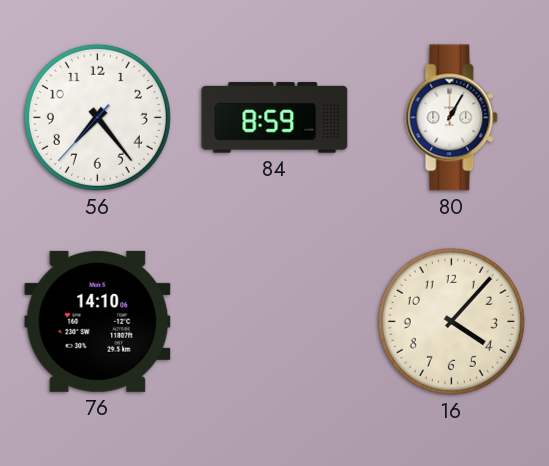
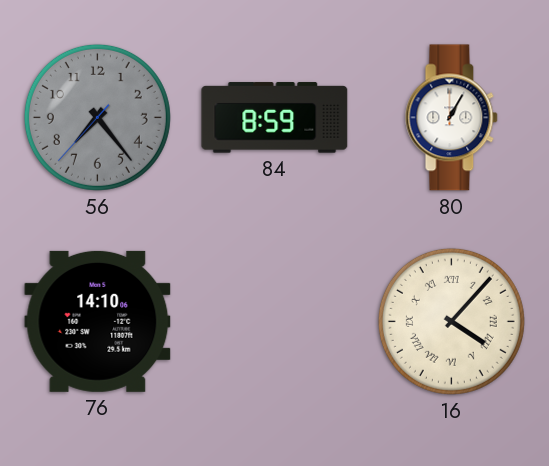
56 dial: white -> grey
16 numerals: Arabic -> Roman
